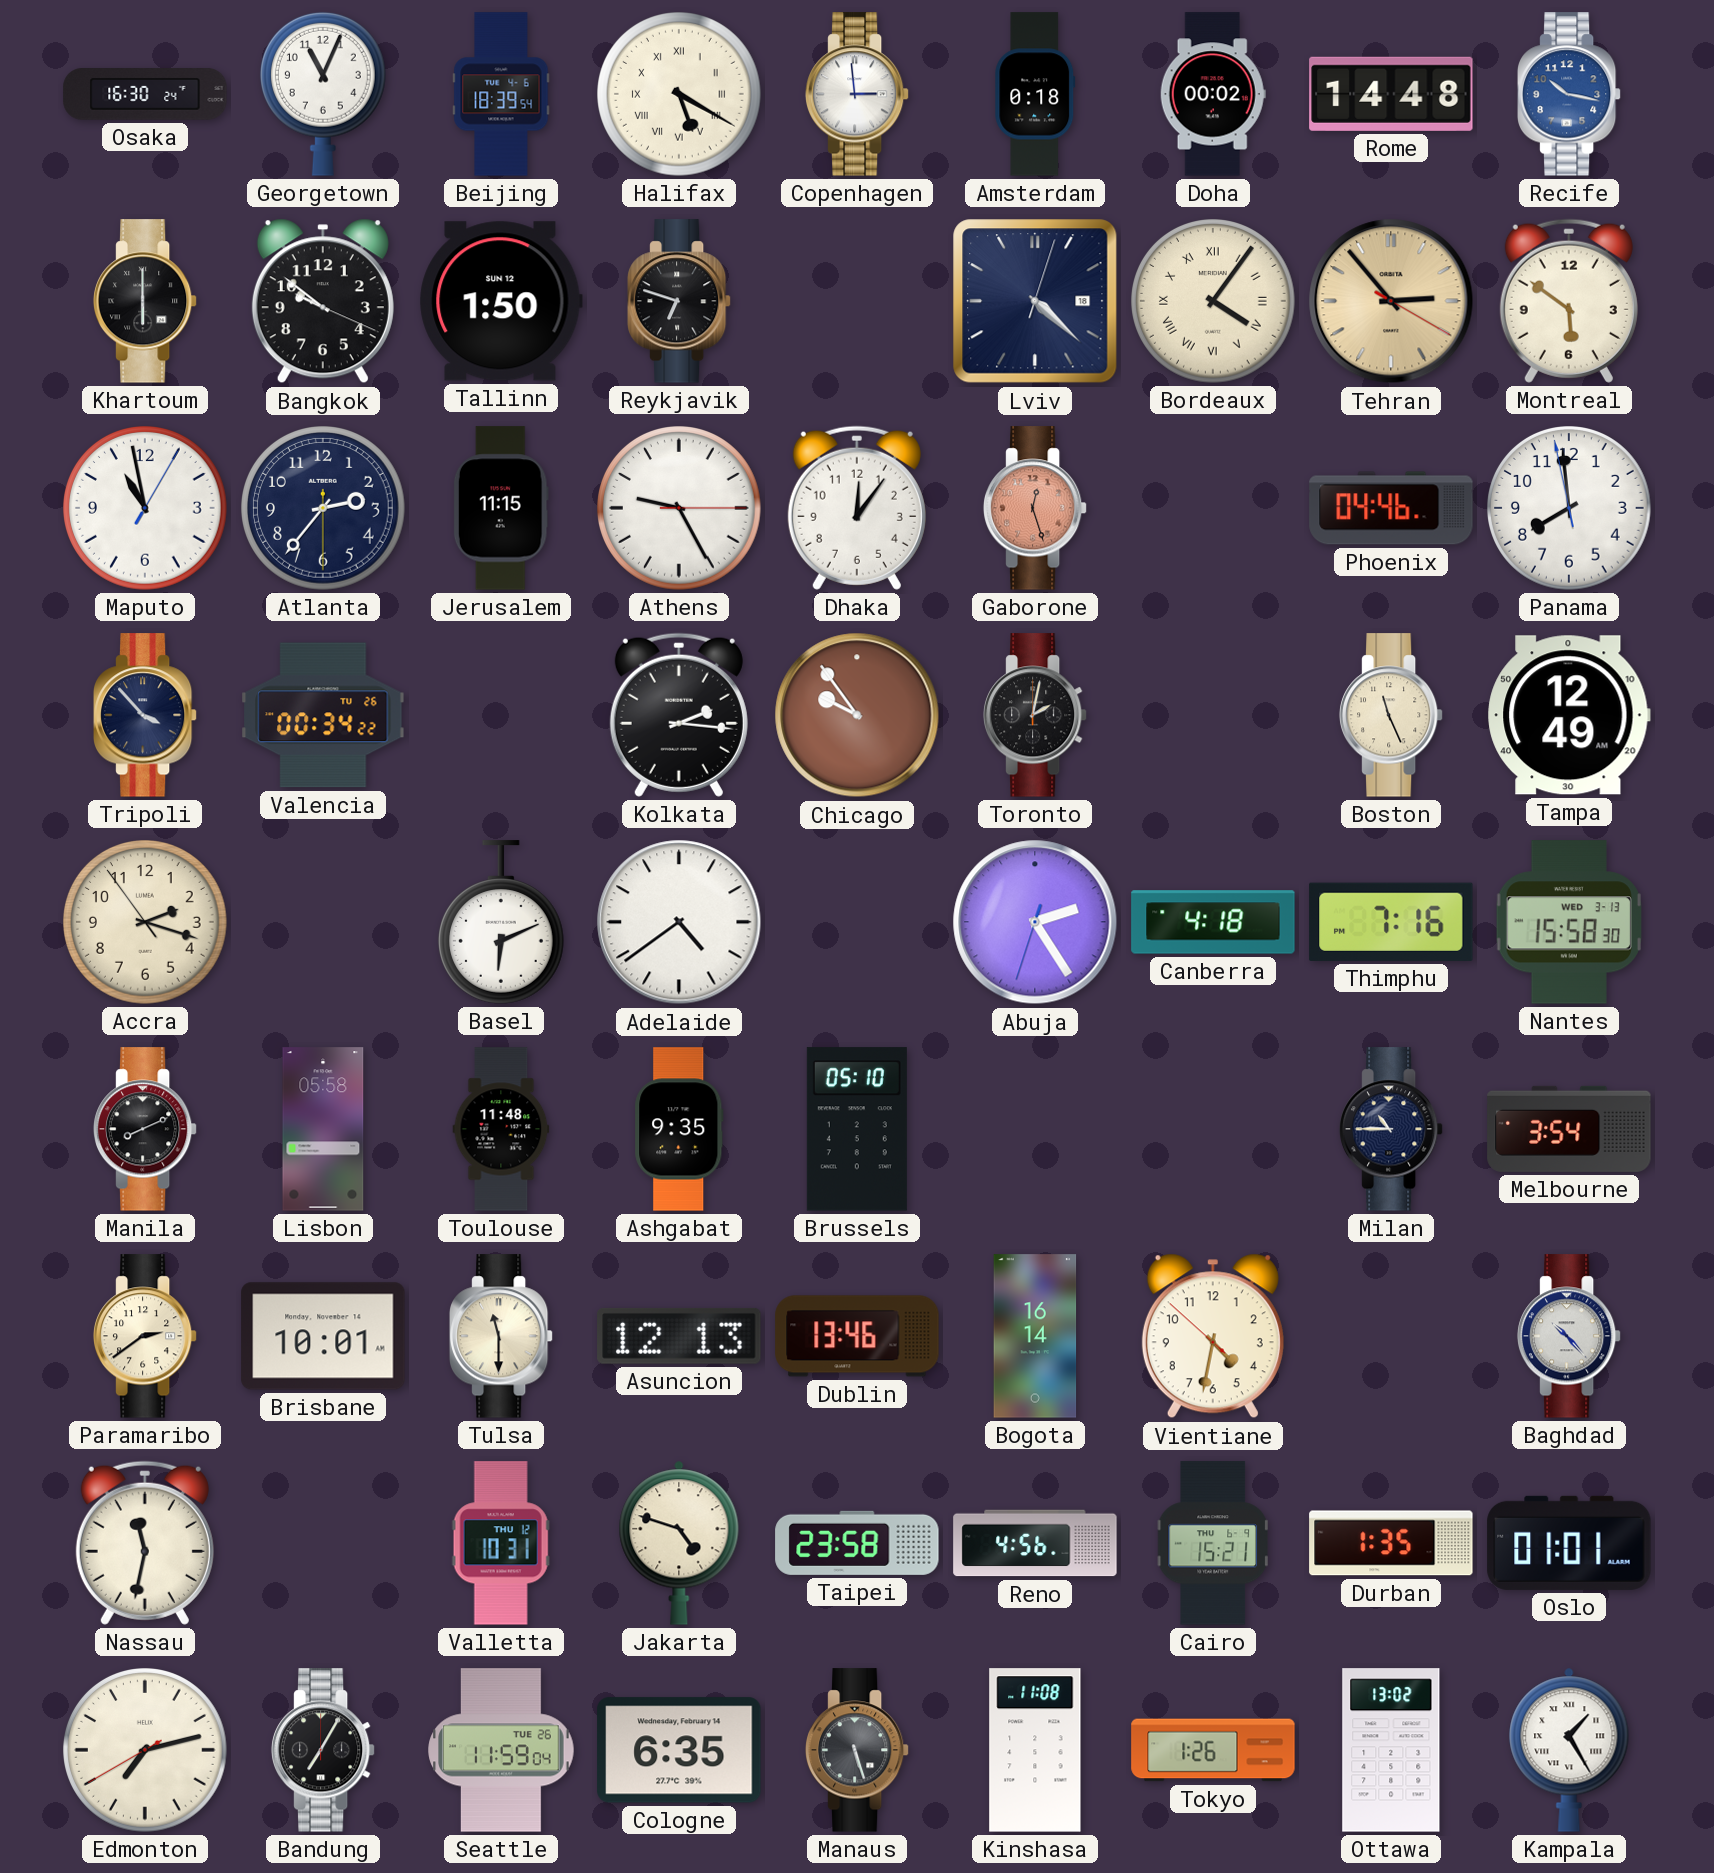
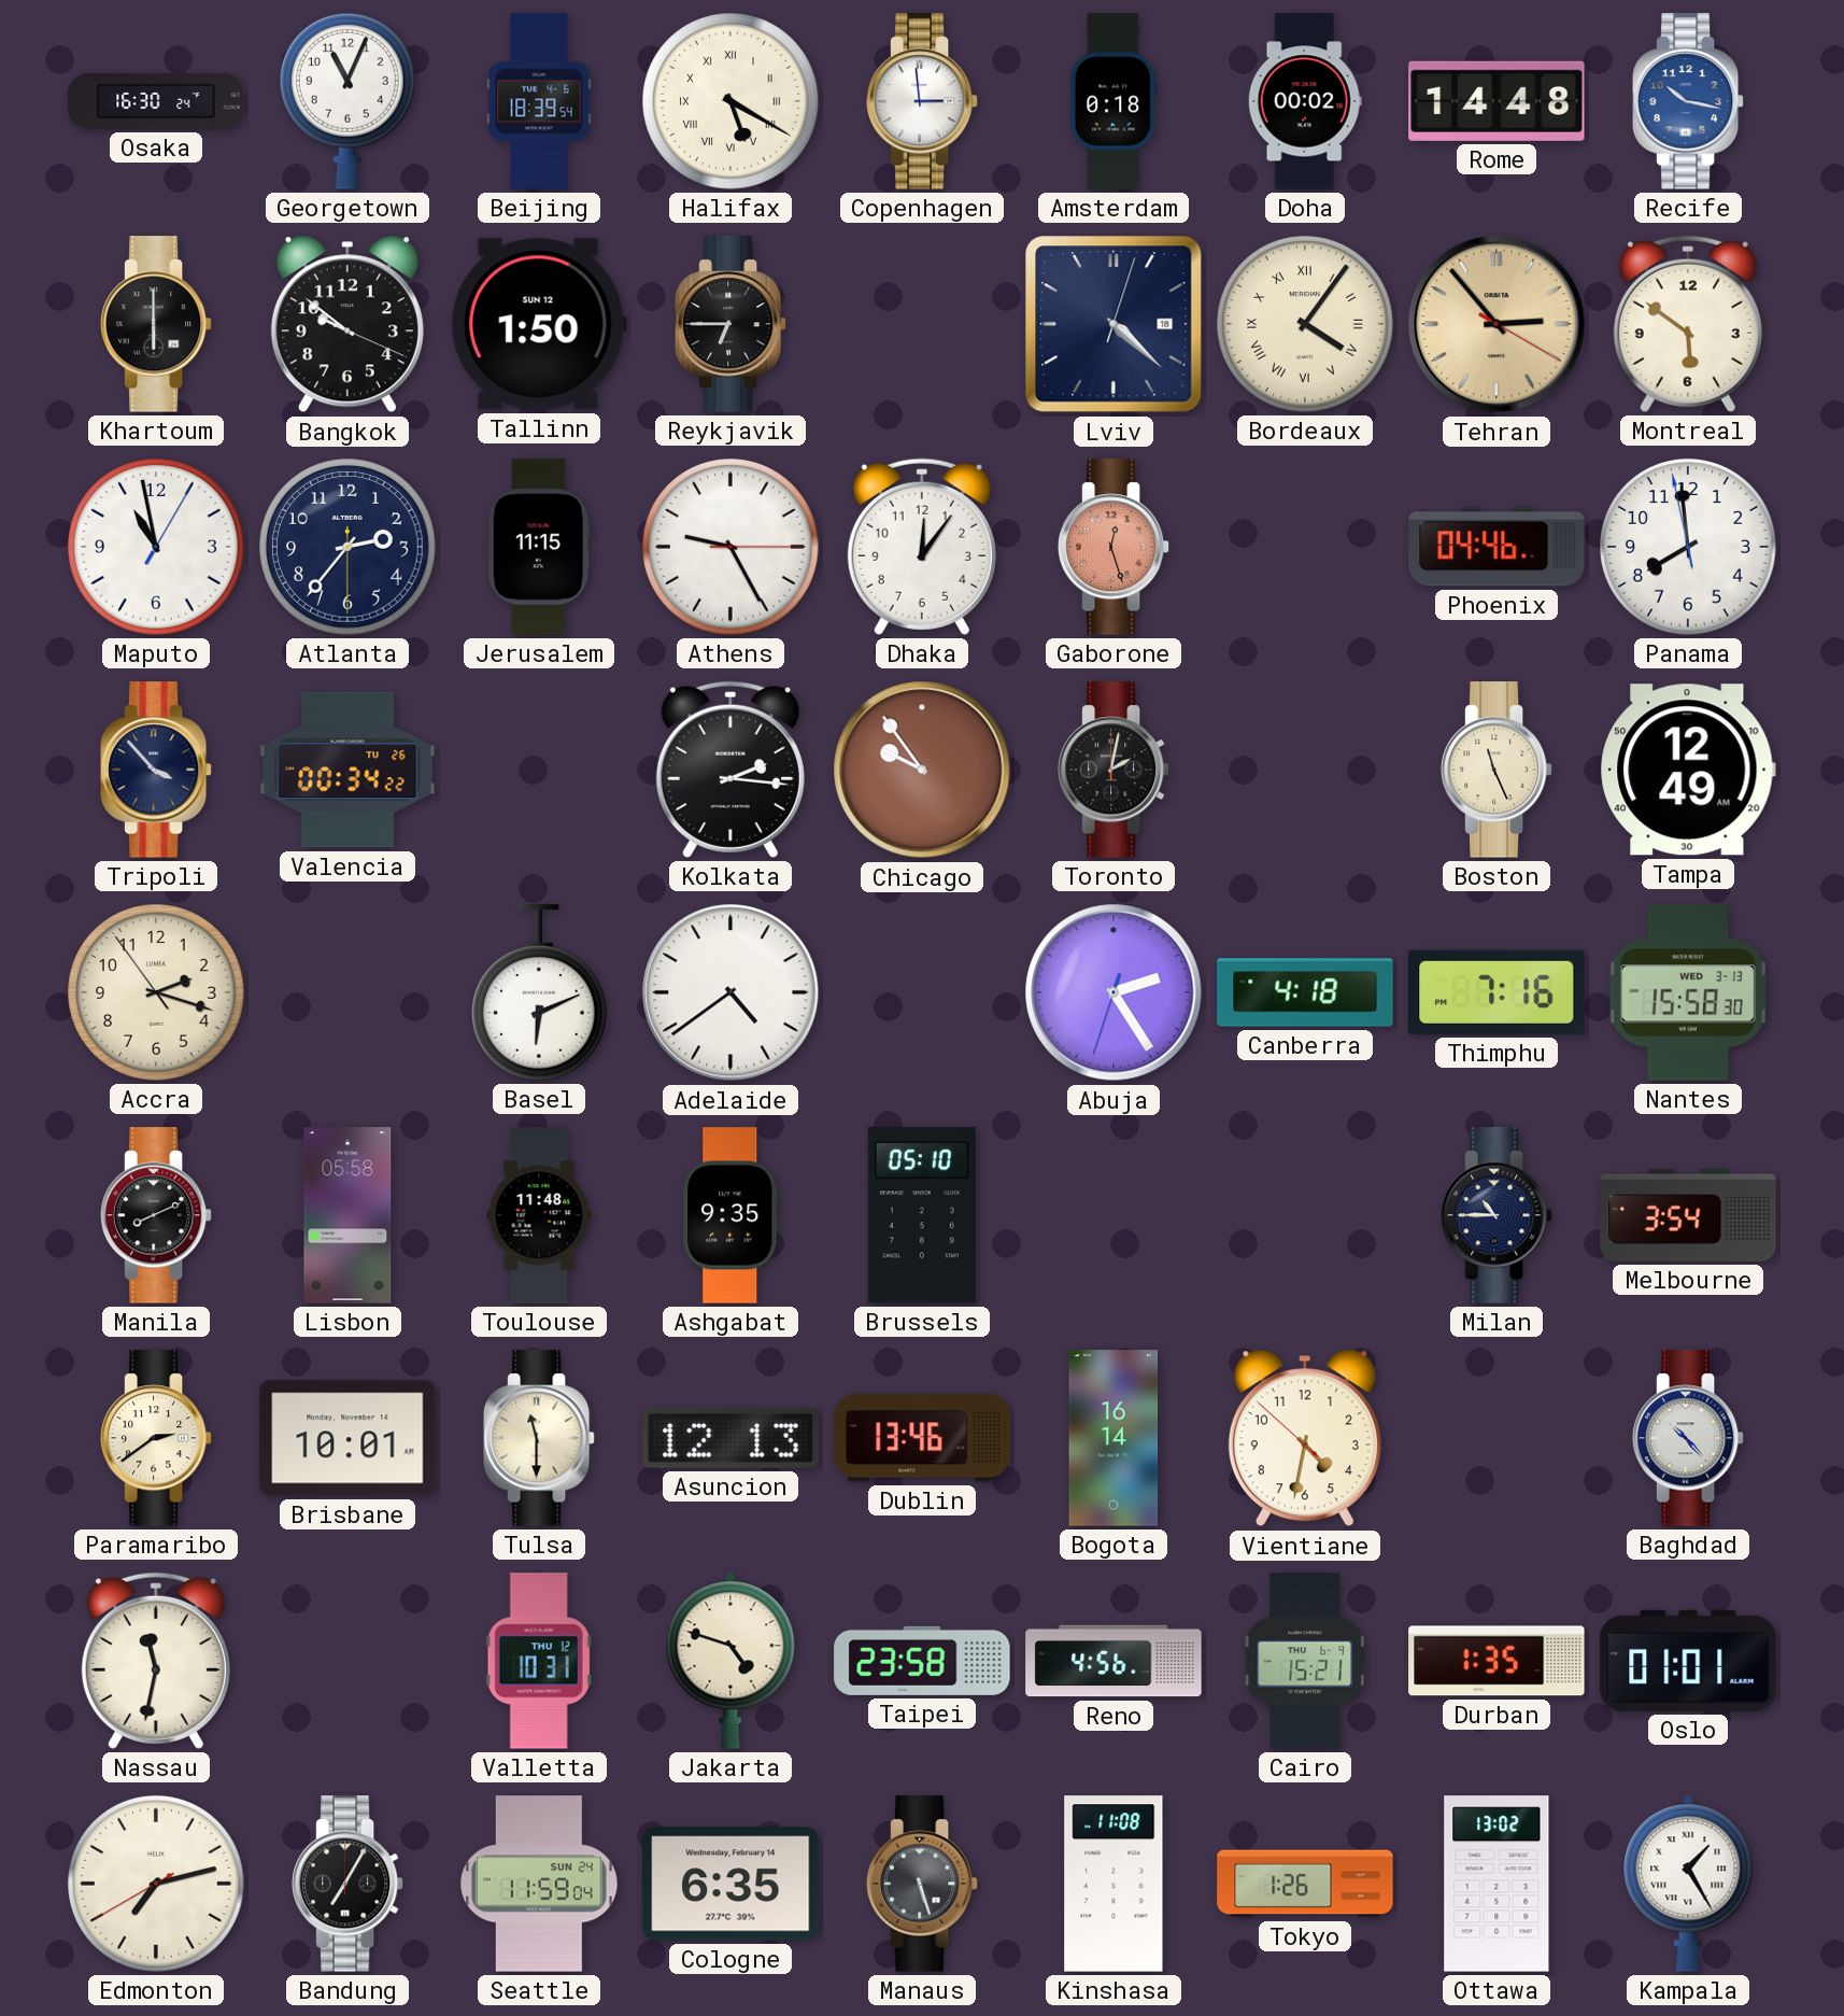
Reykjavik: 6:48 -> 6:45
Seattle date: TUE 26 -> SUN 24
